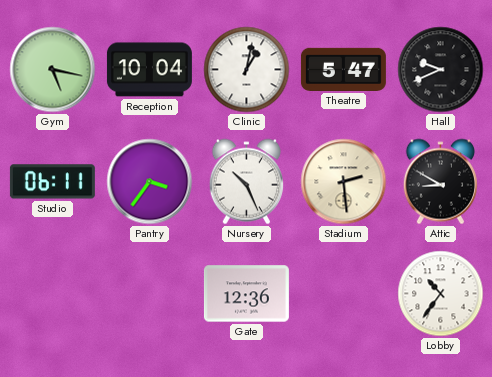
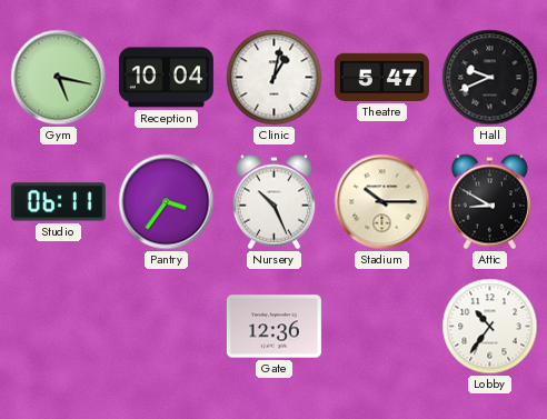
Stadium: 2:29 -> 10:15
